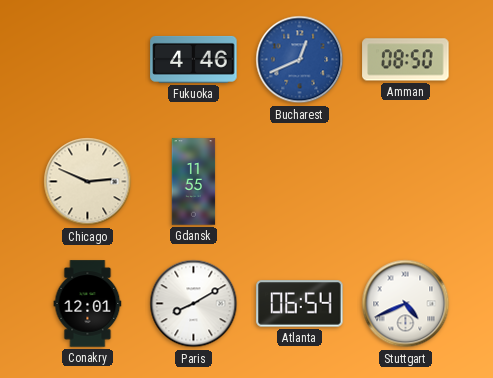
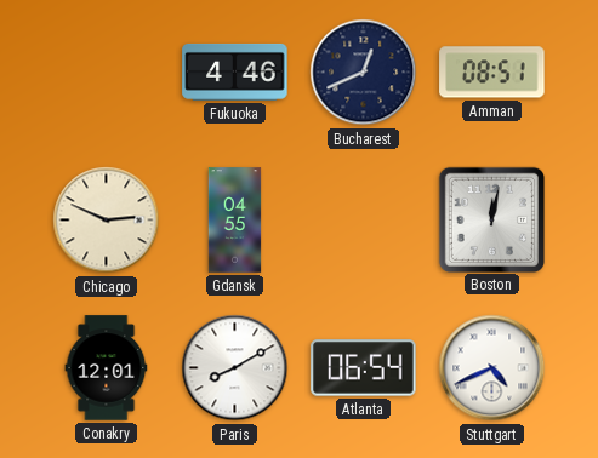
Bucharest dial: blue -> navy
Amman: 08:50 -> 08:51
Gdansk: 11:55 -> 04:55
Boston: none -> 12:02
